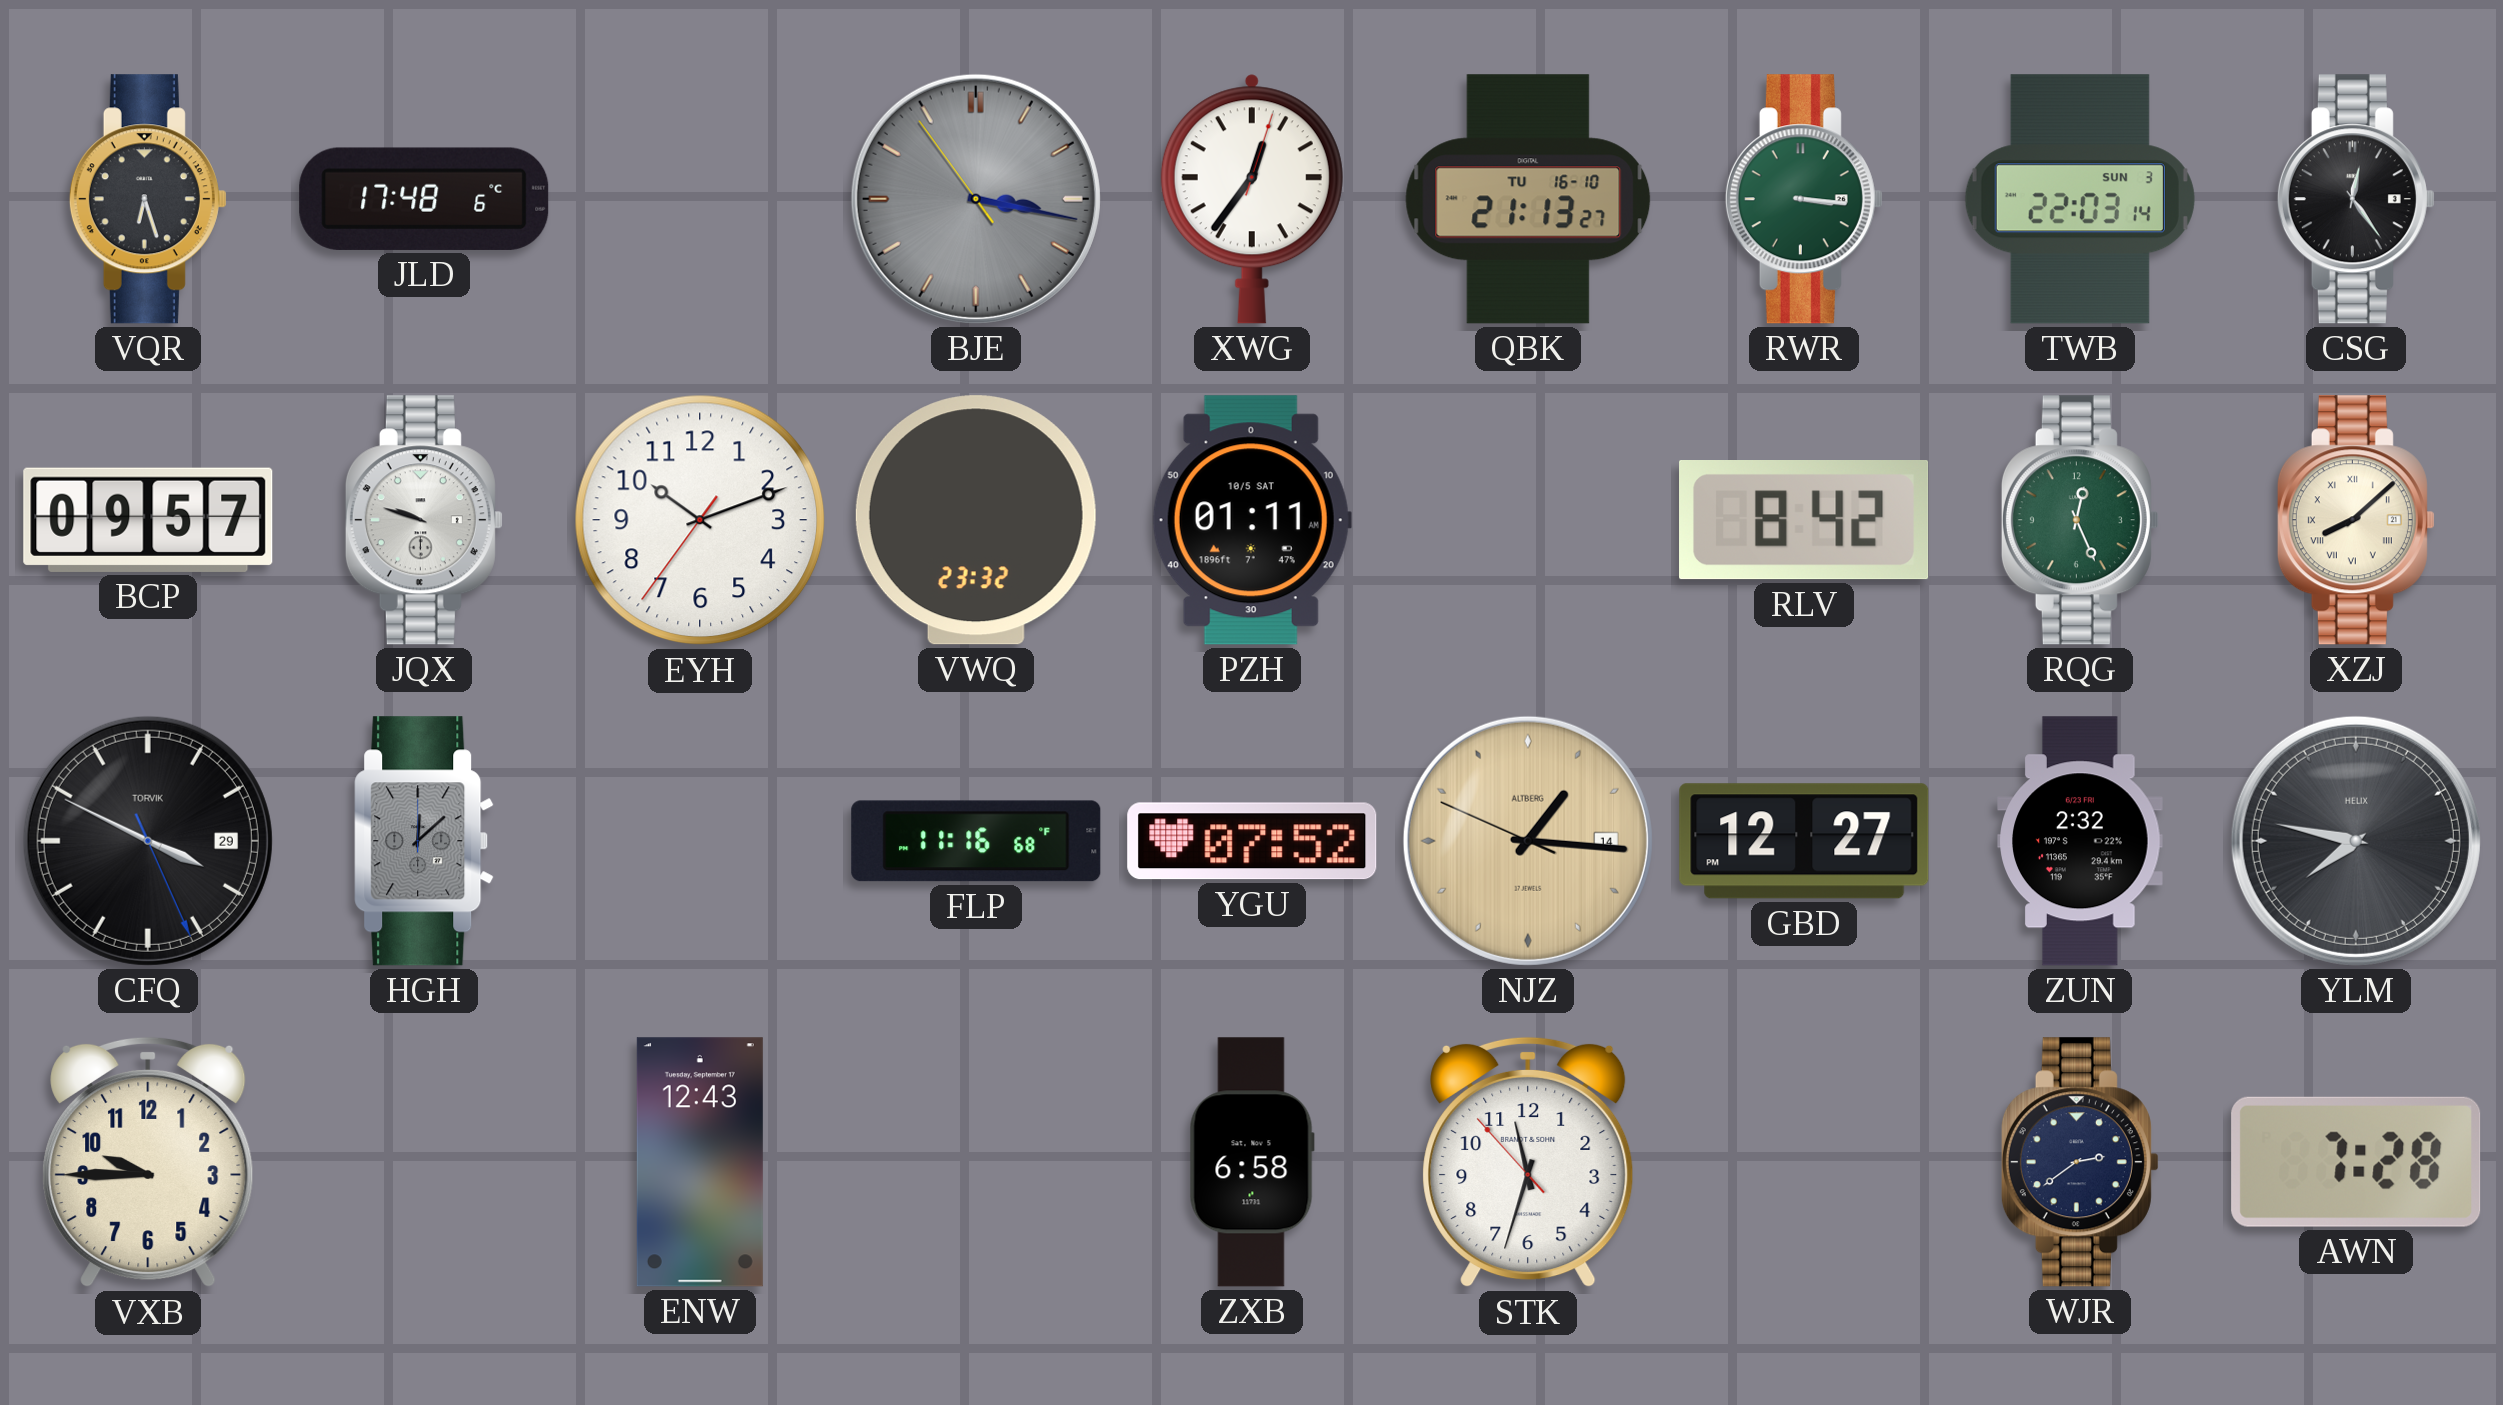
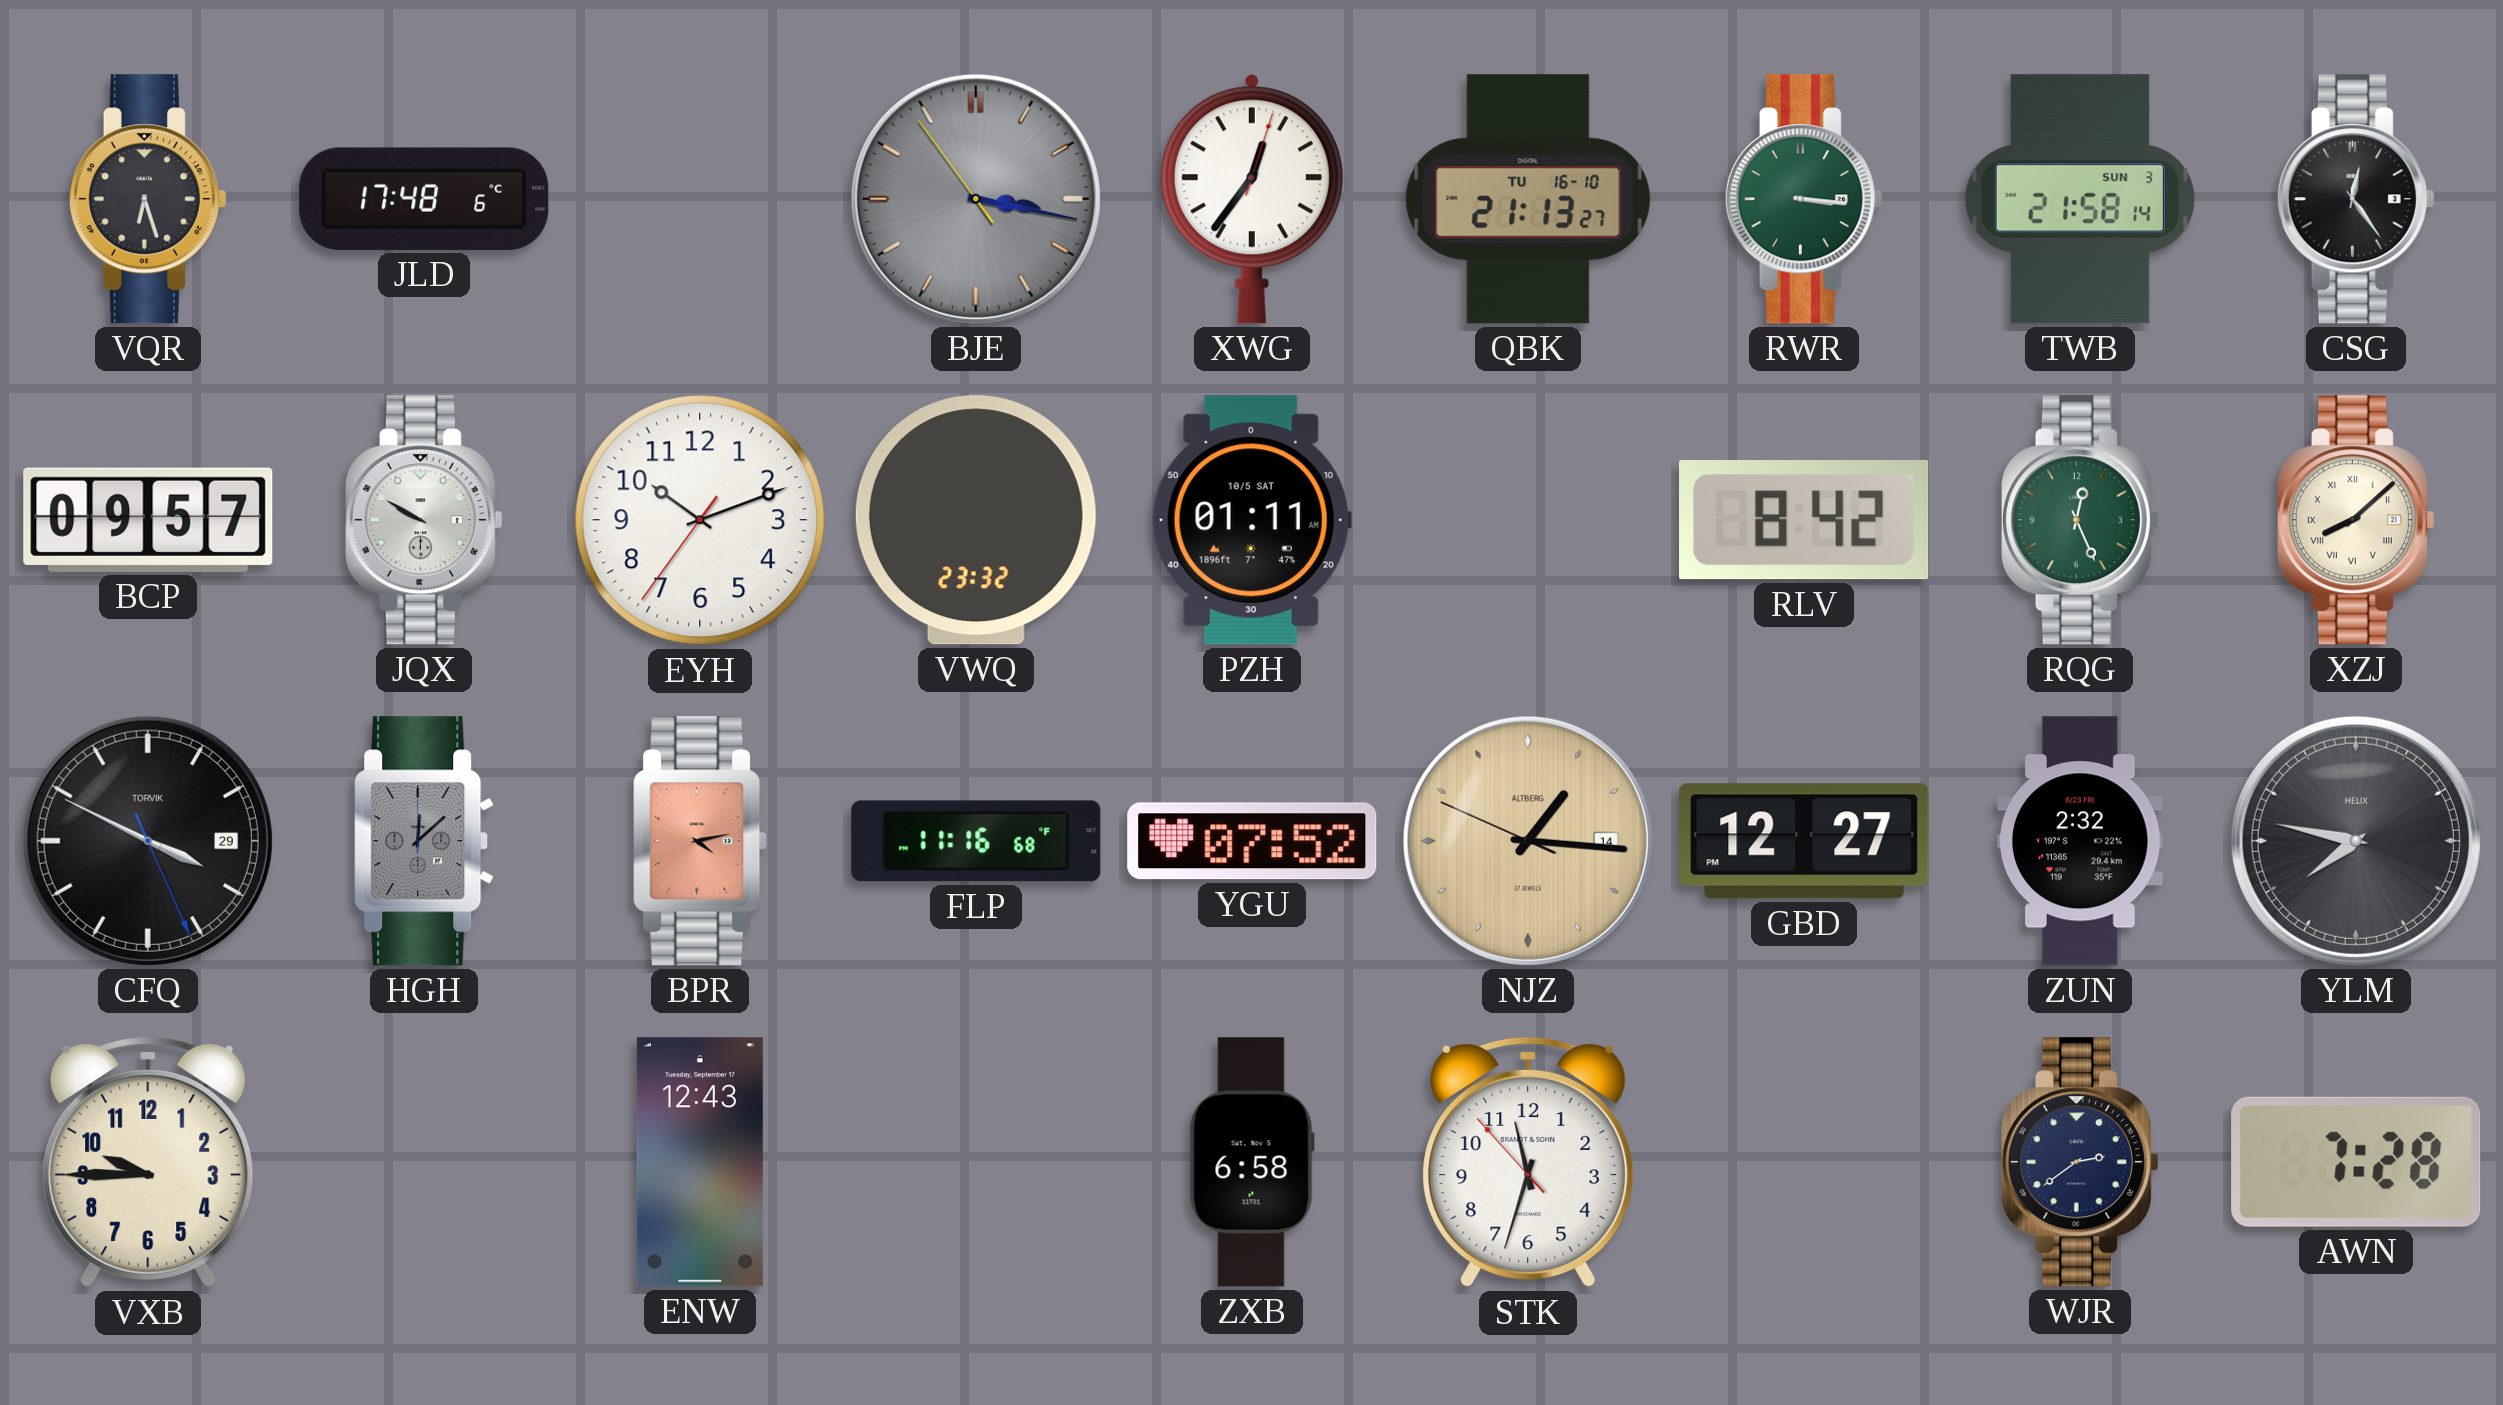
TWB: 22:03 -> 21:58
JQX: 9:48 -> 9:50
BPR: none -> 4:13
